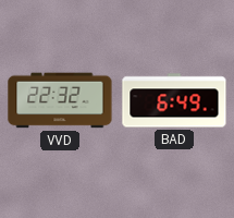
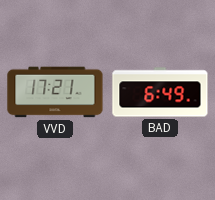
VVD: 22:32 -> 17:21
